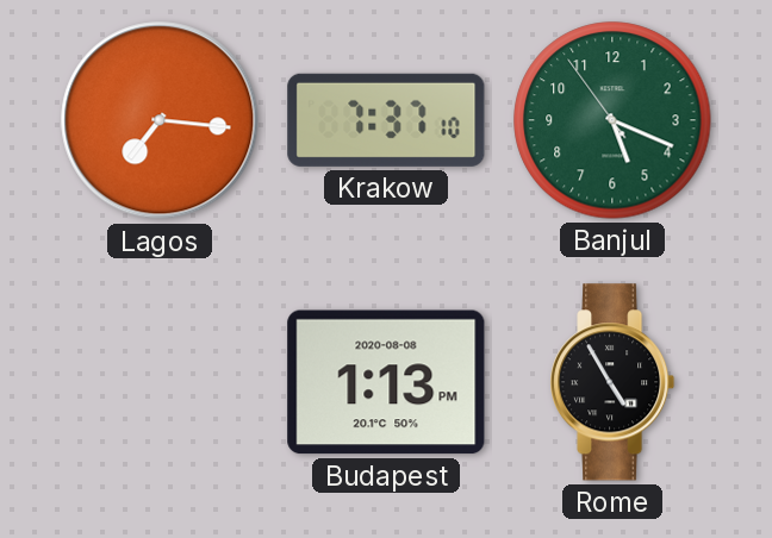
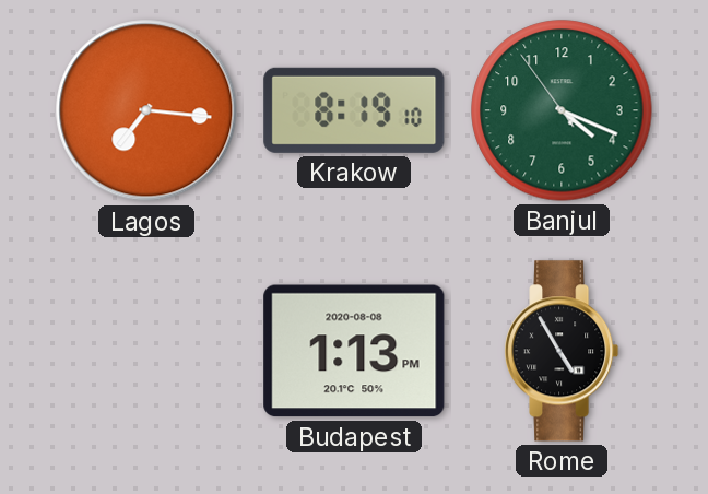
Krakow: 7:37 -> 8:19
Banjul: 5:18 -> 4:18
